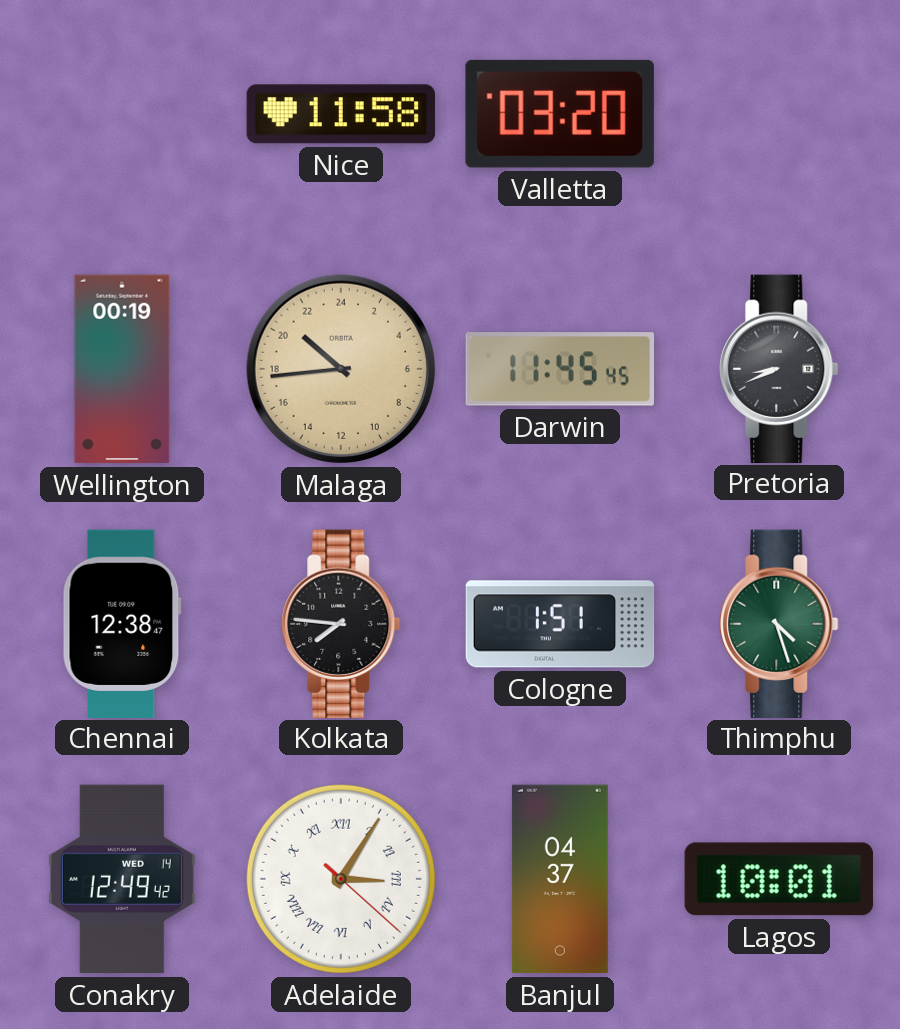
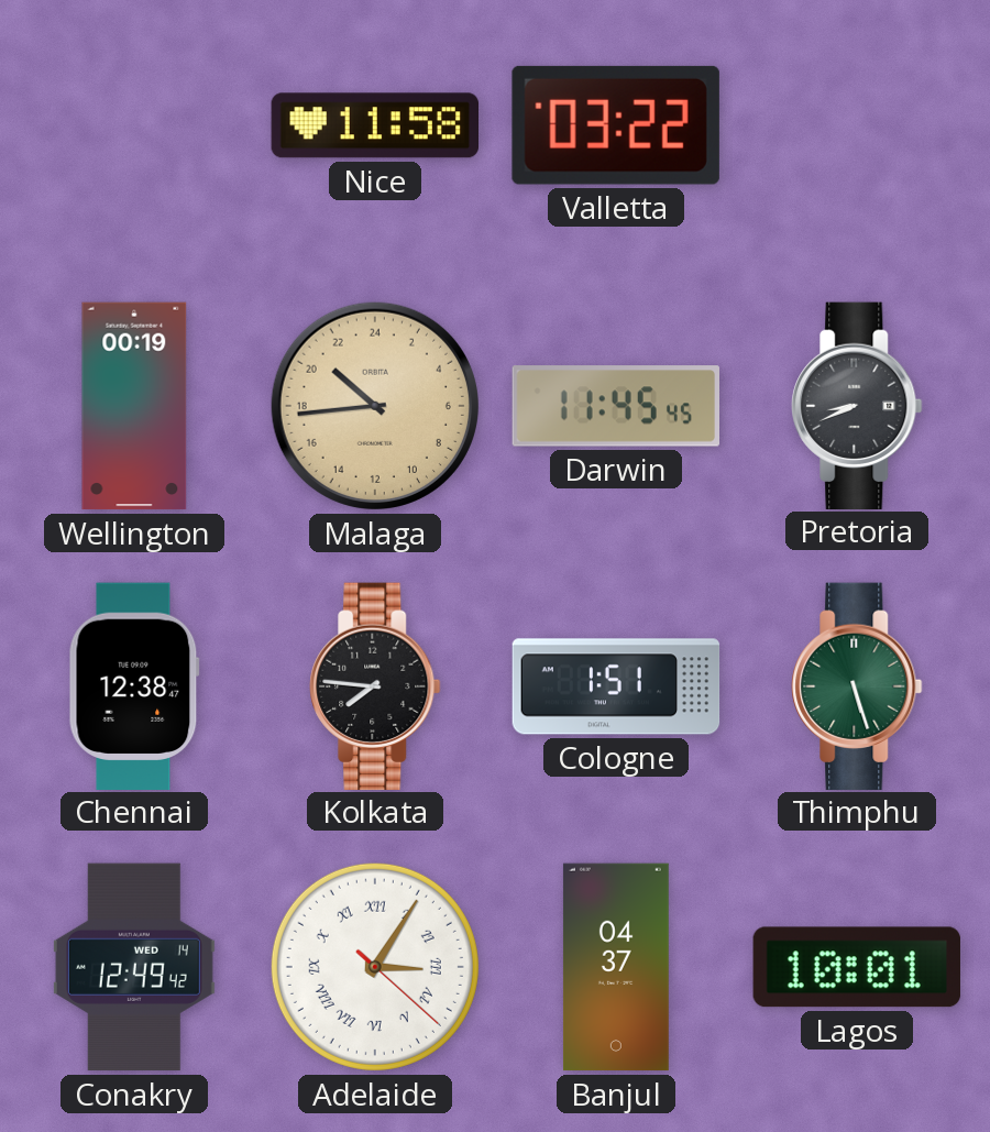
Valletta: 03:20 -> 03:22
Thimphu: 4:27 -> 5:27
